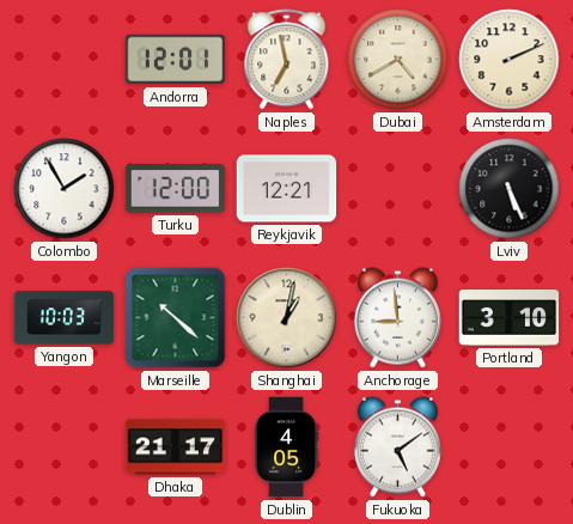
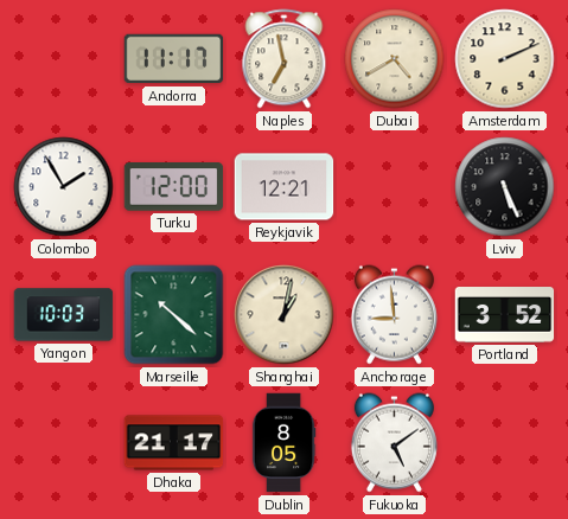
Andorra: 12:01 -> 11:17
Portland: 3:10 -> 3:52
Dublin: 4:05 -> 8:05
